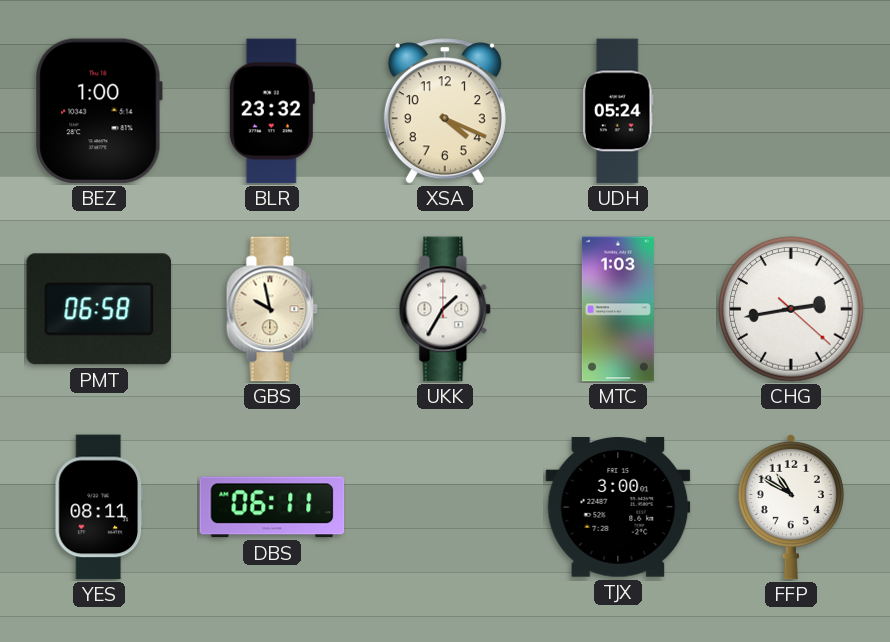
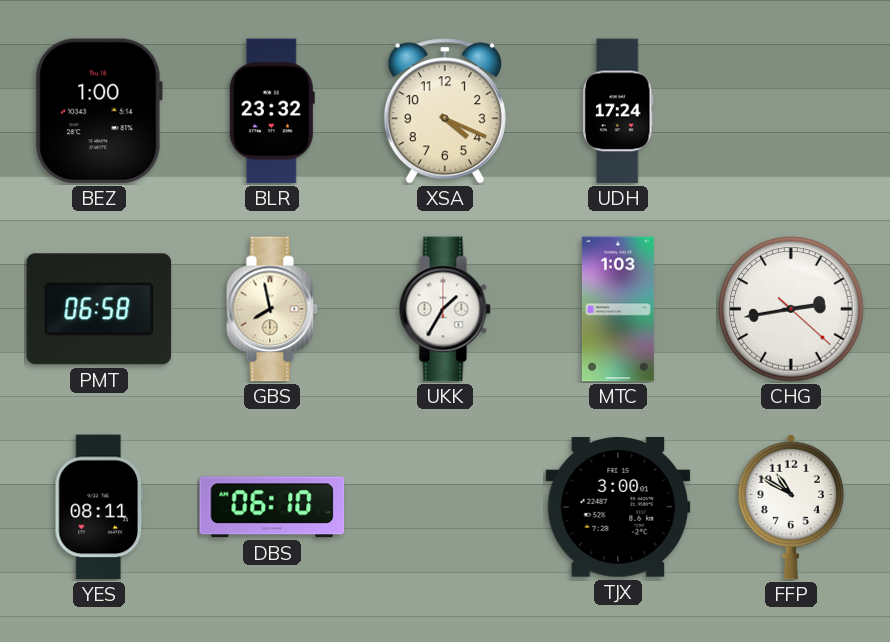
UDH: 05:24 -> 17:24
GBS: 9:58 -> 7:58
DBS: 06:11 -> 06:10
